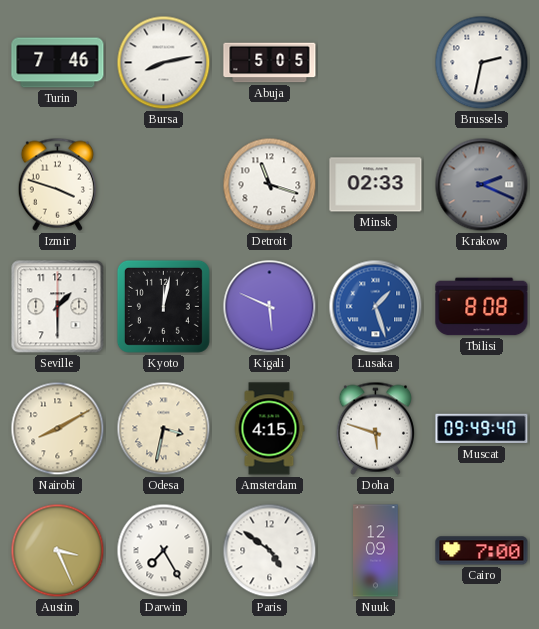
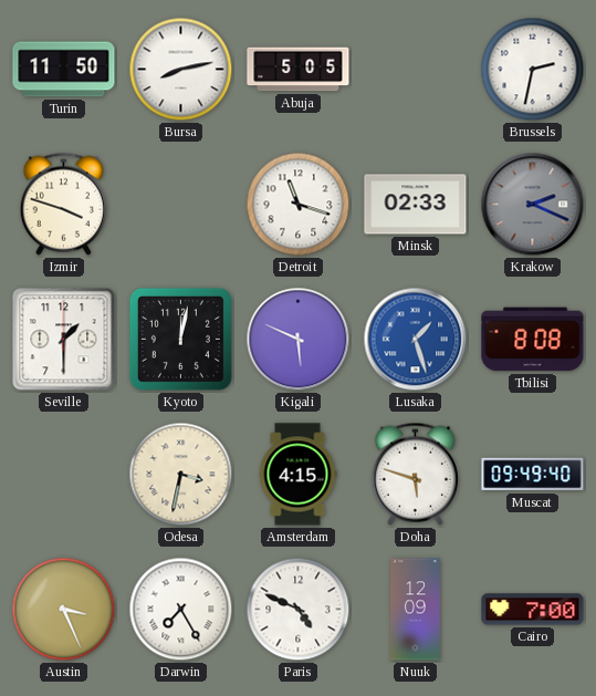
Turin: 7:46 -> 11:50
Nairobi: 8:10 -> none
Paris: 4:51 -> 4:49
